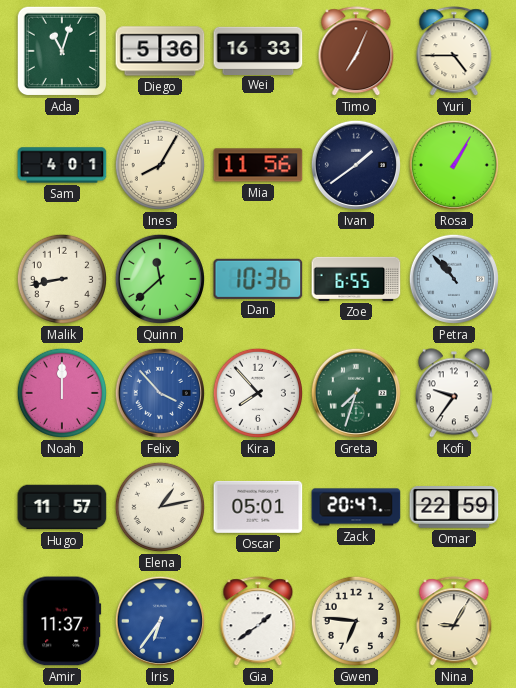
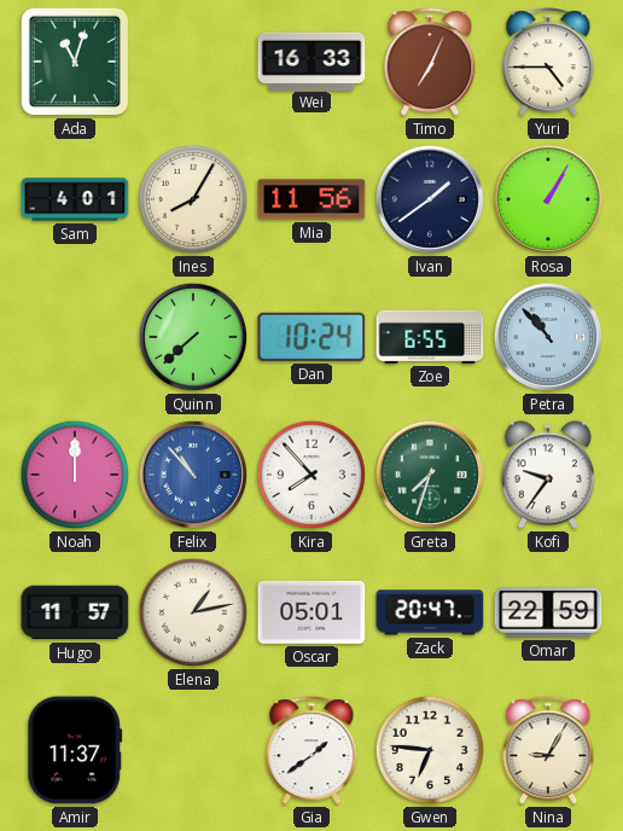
Diego: 5:36 -> none
Malik: 8:43 -> none
Quinn: 11:38 -> 7:38
Dan: 10:36 -> 10:24
Felix: 3:53 -> 10:53
Iris: 6:36 -> none
